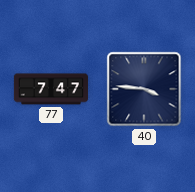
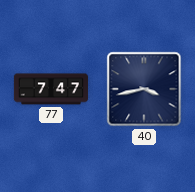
40: 3:46 -> 3:43
